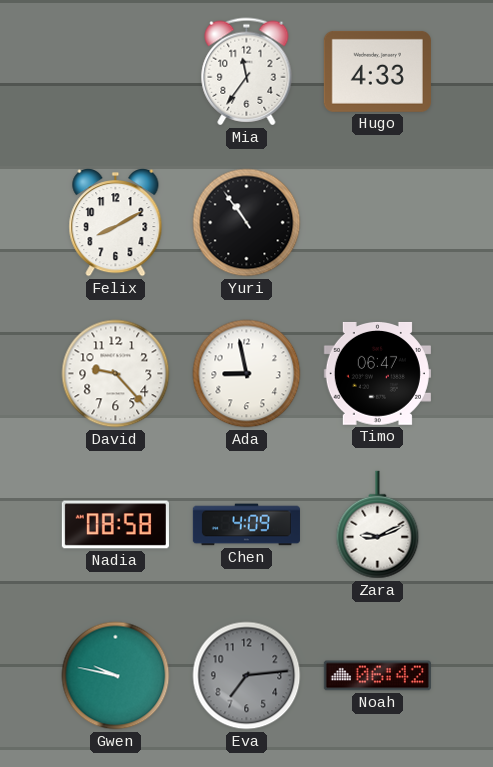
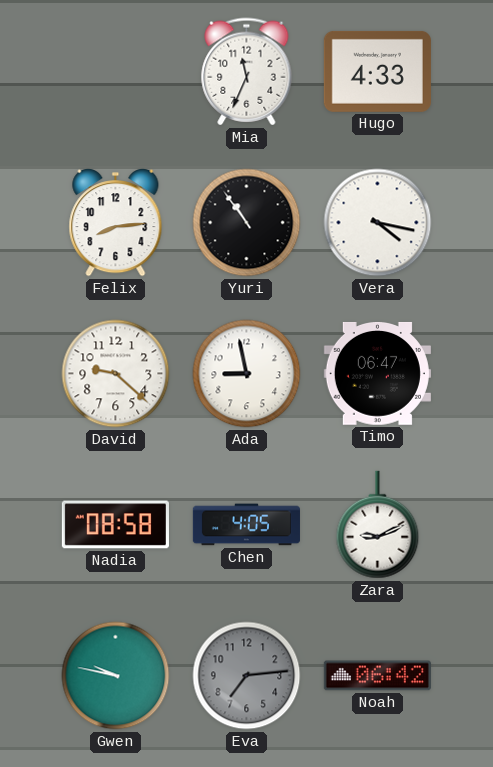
Mia: 11:36 -> 11:34
Felix: 8:10 -> 8:14
Vera: none -> 4:17
David: 9:23 -> 9:22
Chen: 4:09 -> 4:05
